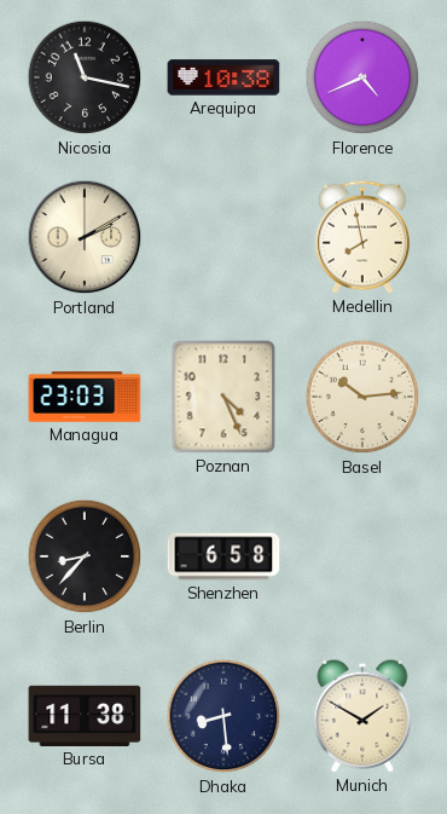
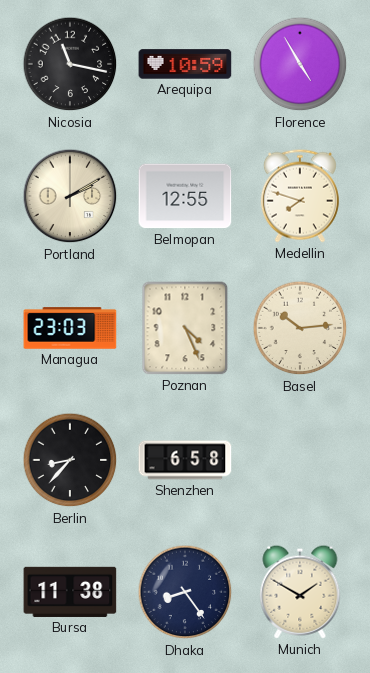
Arequipa: 10:38 -> 10:59
Florence: 4:41 -> 4:55
Belmopan: none -> 12:55
Medellin: 7:58 -> 7:48
Dhaka: 8:29 -> 8:24
